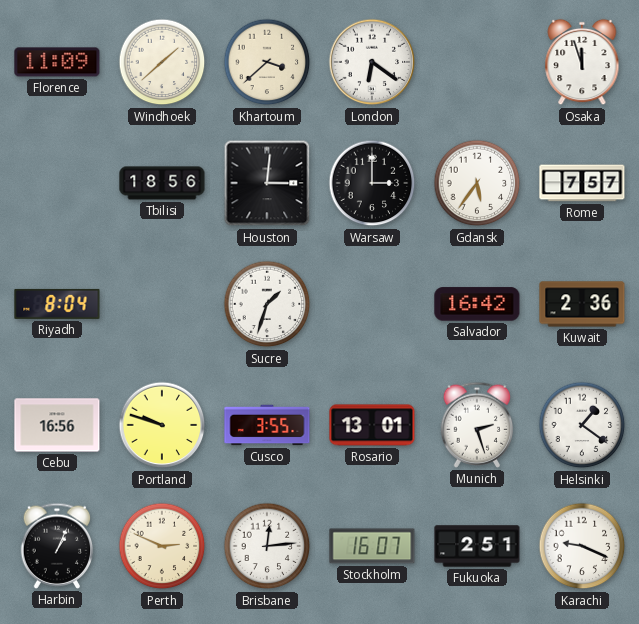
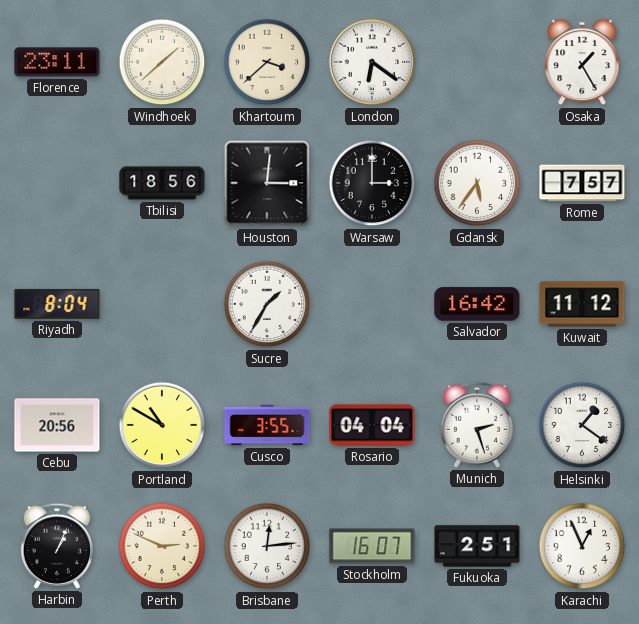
Florence: 11:09 -> 23:11
Osaka: 11:57 -> 1:25
Sucre: 1:33 -> 1:35
Kuwait: 2:36 -> 11:12
Cebu: 16:56 -> 20:56
Portland: 9:48 -> 10:50
Rosario: 13:01 -> 04:04
Karachi: 9:19 -> 12:56
